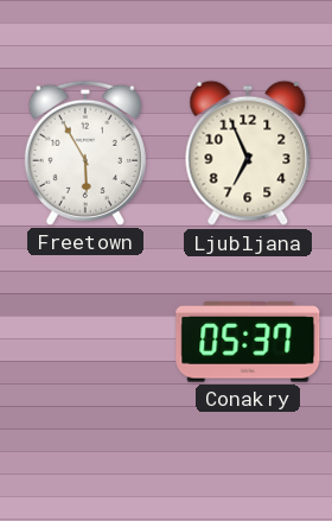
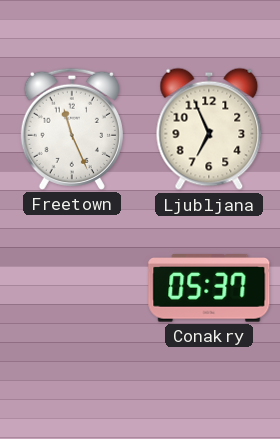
Freetown: 5:55 -> 11:26
